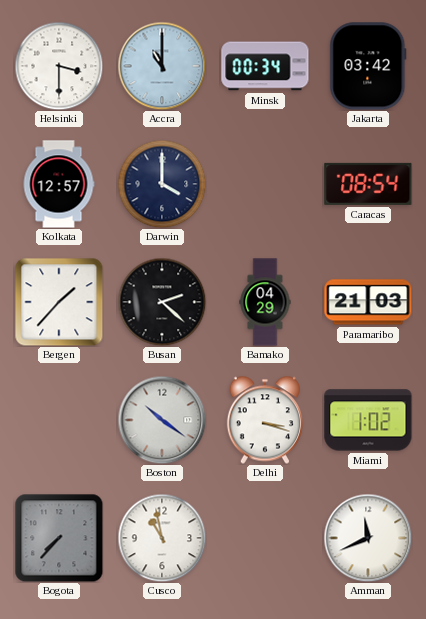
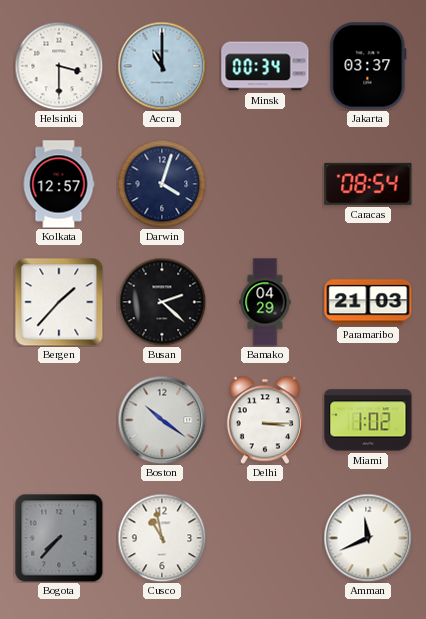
Jakarta: 03:42 -> 03:37
Darwin: 4:00 -> 4:03
Delhi: 3:18 -> 3:15
